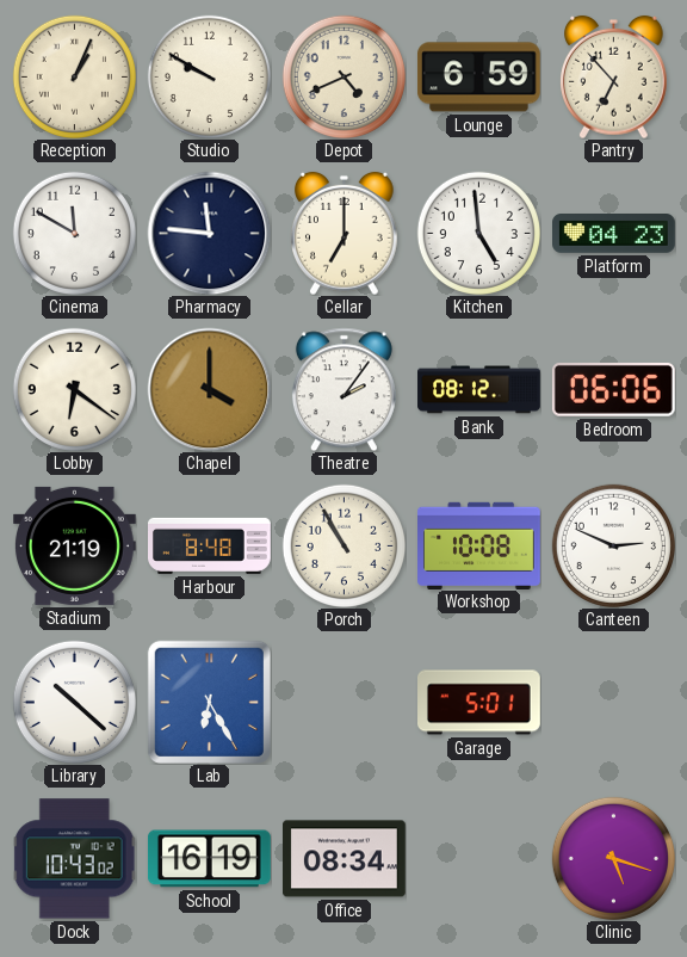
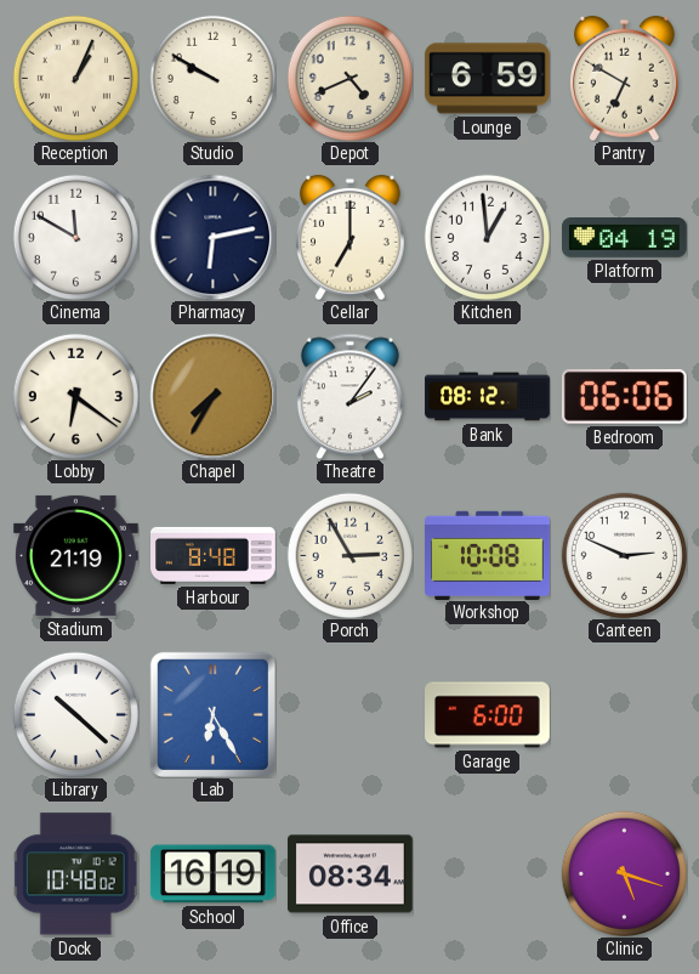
Pantry: 6:53 -> 6:50
Pharmacy: 11:46 -> 6:13
Kitchen: 4:59 -> 12:59
Platform: 04:23 -> 04:19
Chapel: 4:00 -> 7:35
Porch: 10:55 -> 2:55
Garage: 5:01 -> 6:00
Dock: 10:43 -> 10:48
